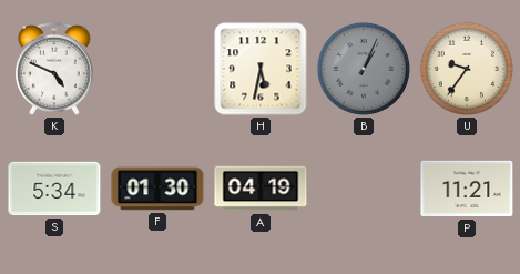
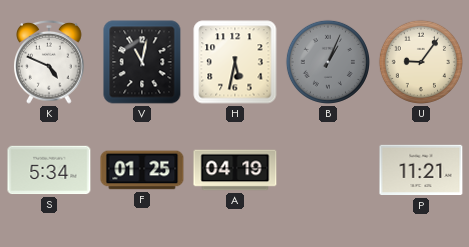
V: none -> 11:02
U: 9:36 -> 9:06
F: 01:30 -> 01:25
